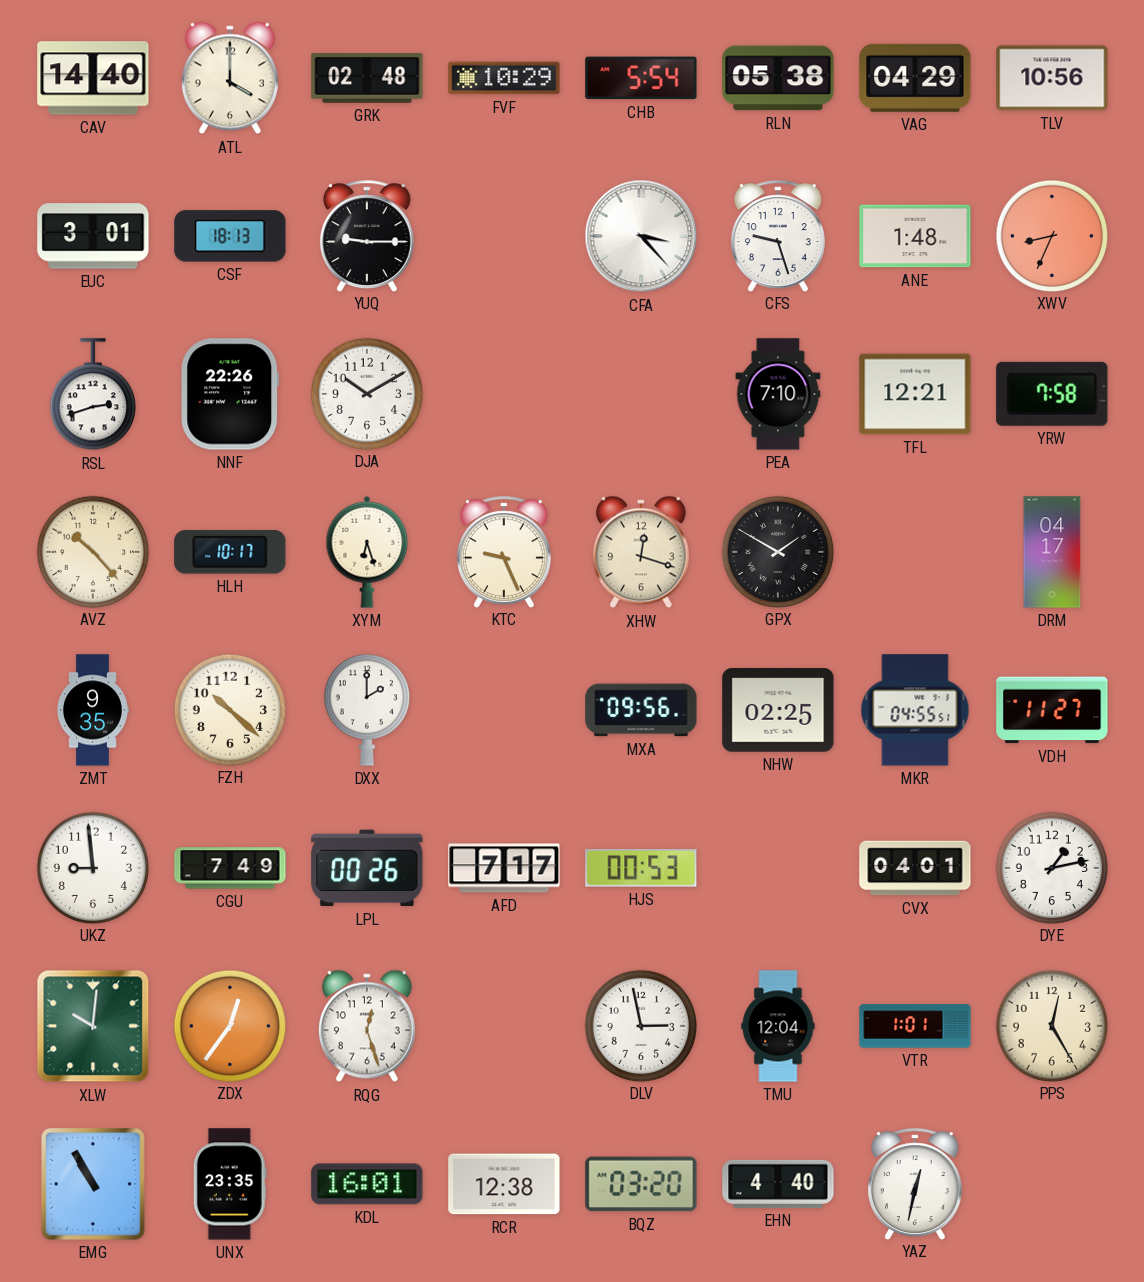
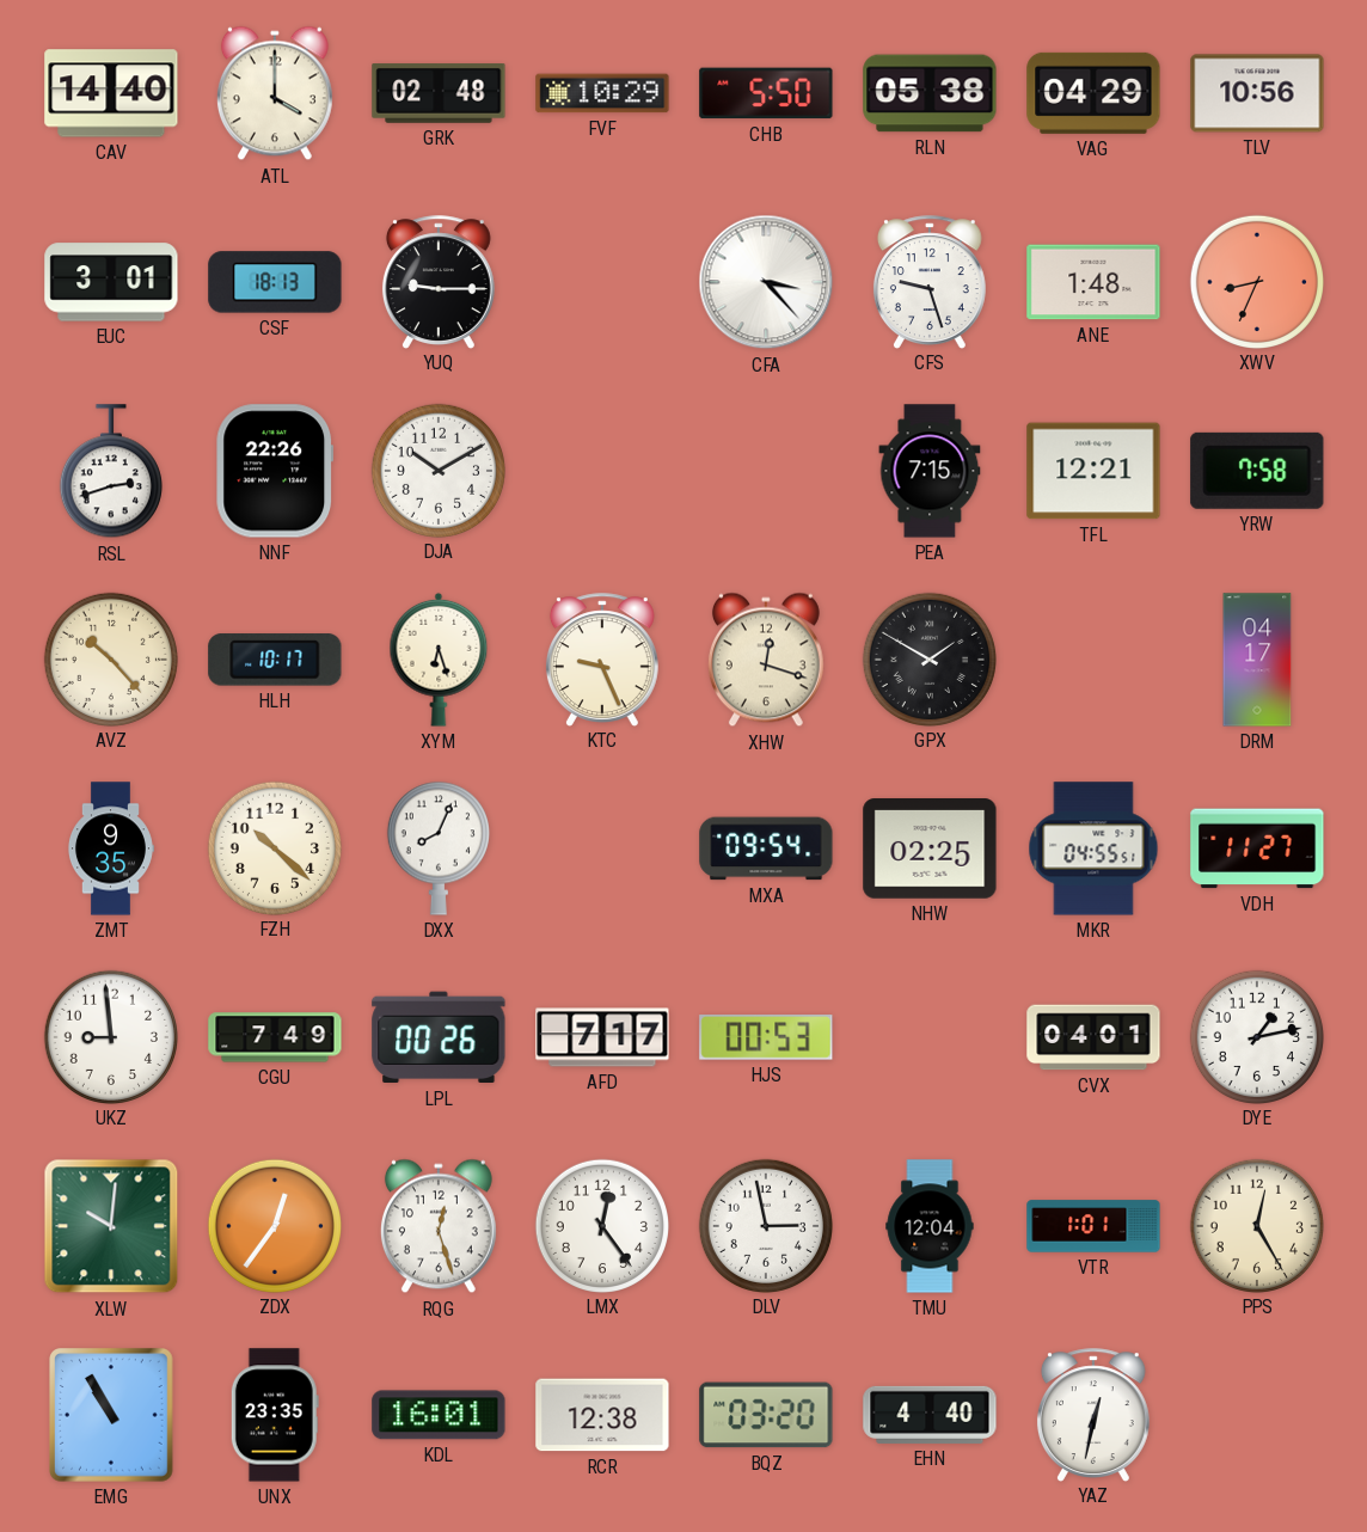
CHB: 5:54 -> 5:50
PEA: 7:10 -> 7:15
DXX: 2:00 -> 8:04
MXA: 09:56 -> 09:54
LMX: none -> 12:24
